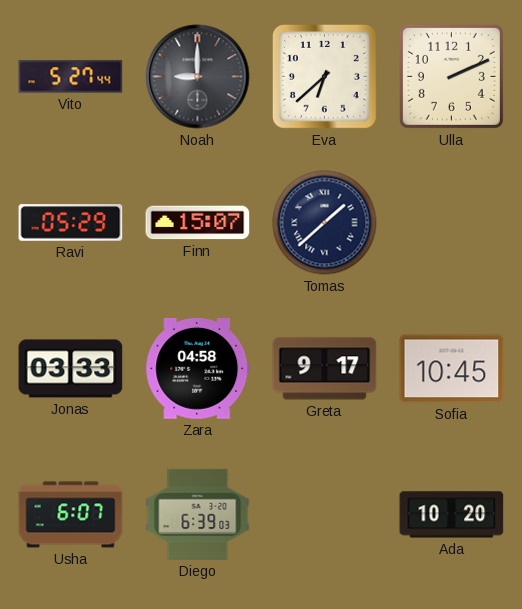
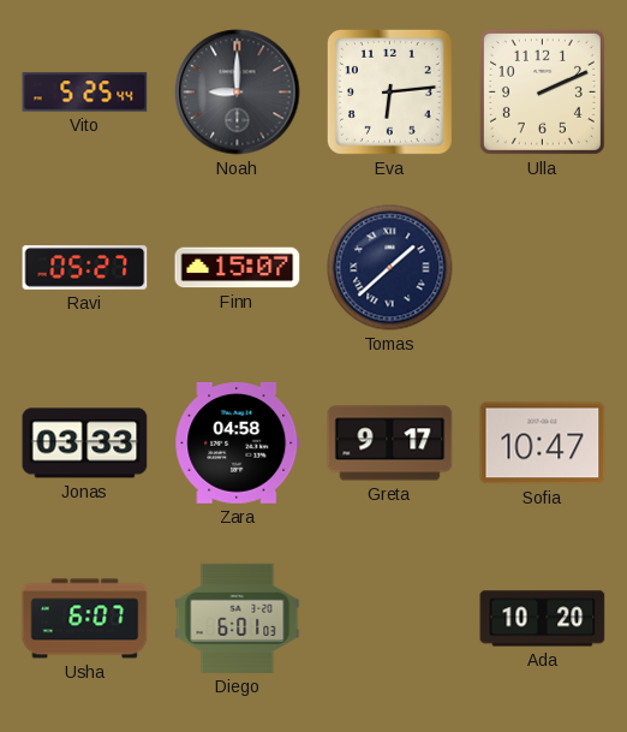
Vito: 5:27 -> 5:25
Eva: 6:38 -> 6:14
Ravi: 05:29 -> 05:27
Sofia: 10:45 -> 10:47
Diego: 6:39 -> 6:01
